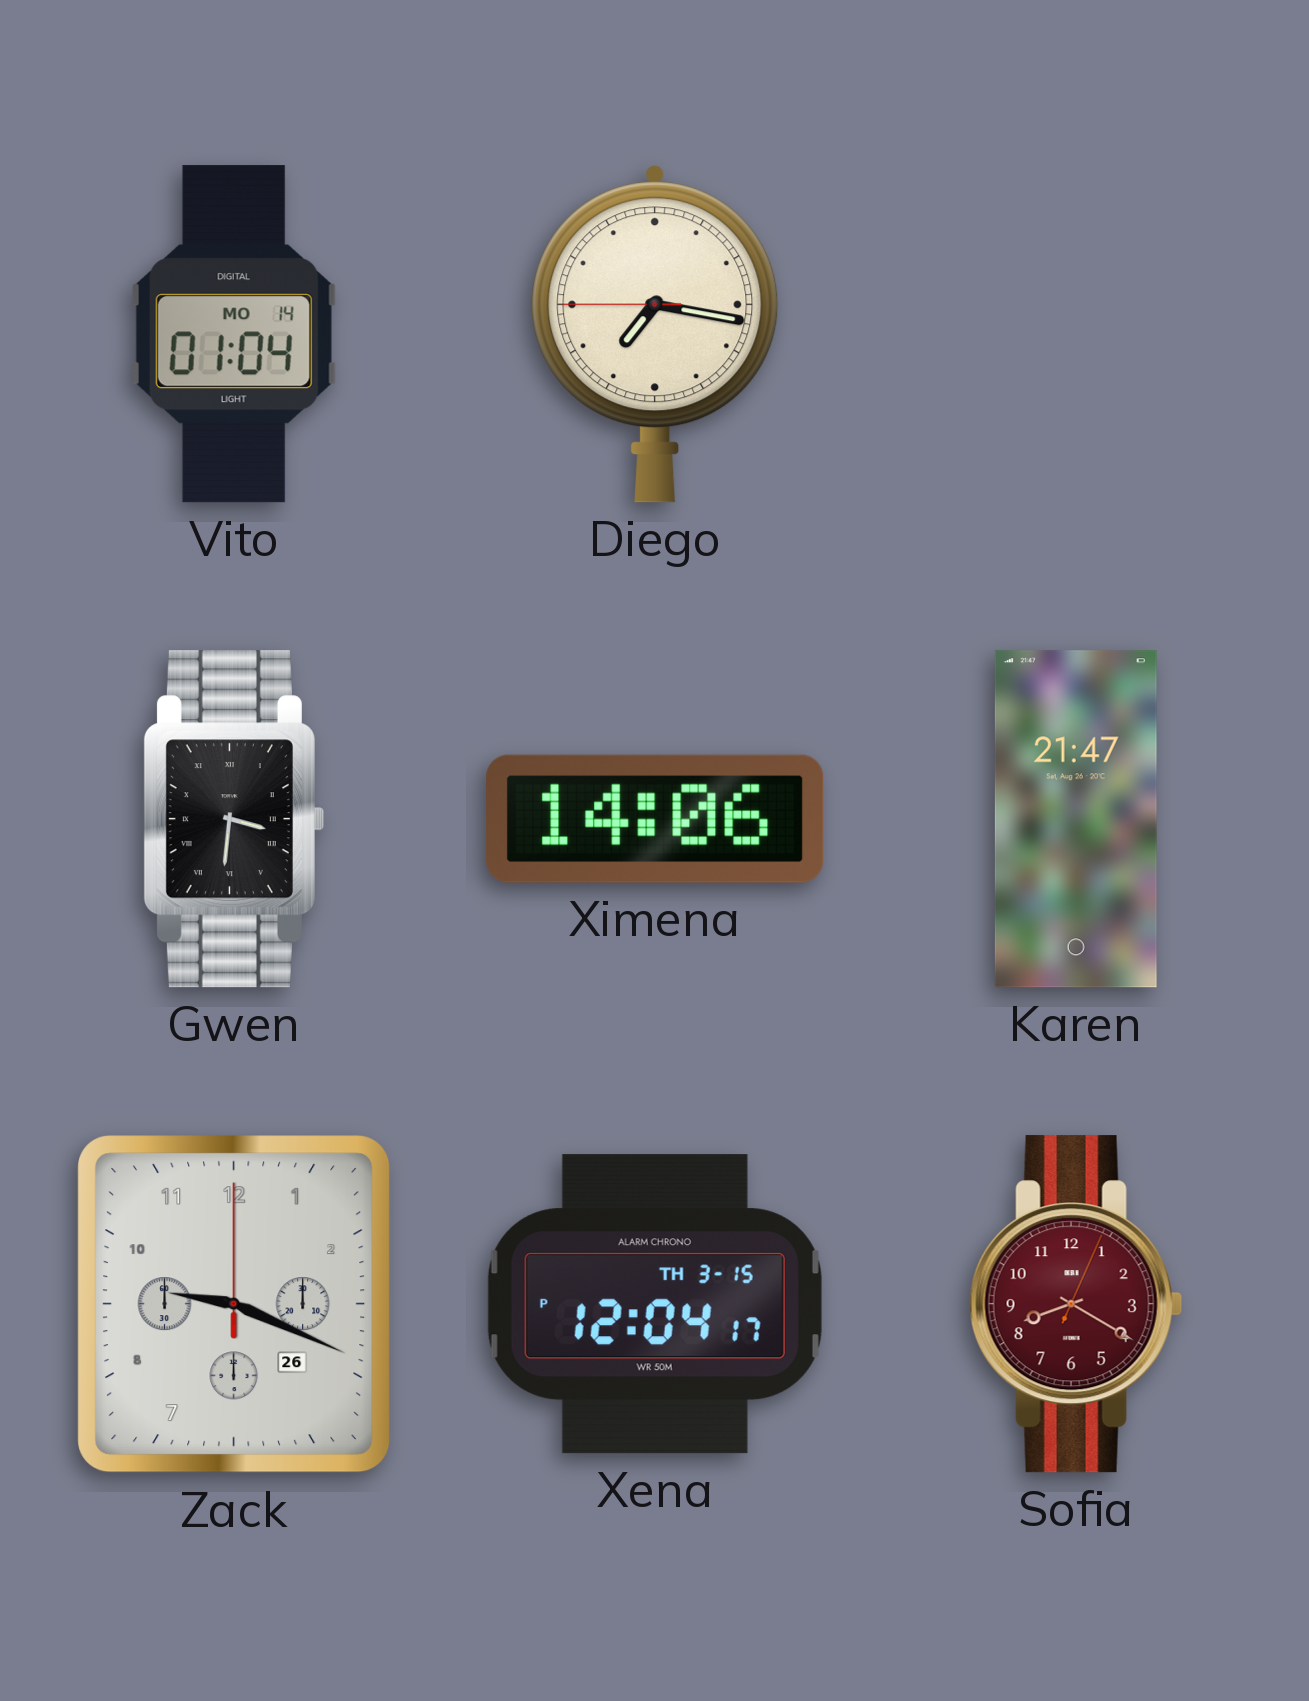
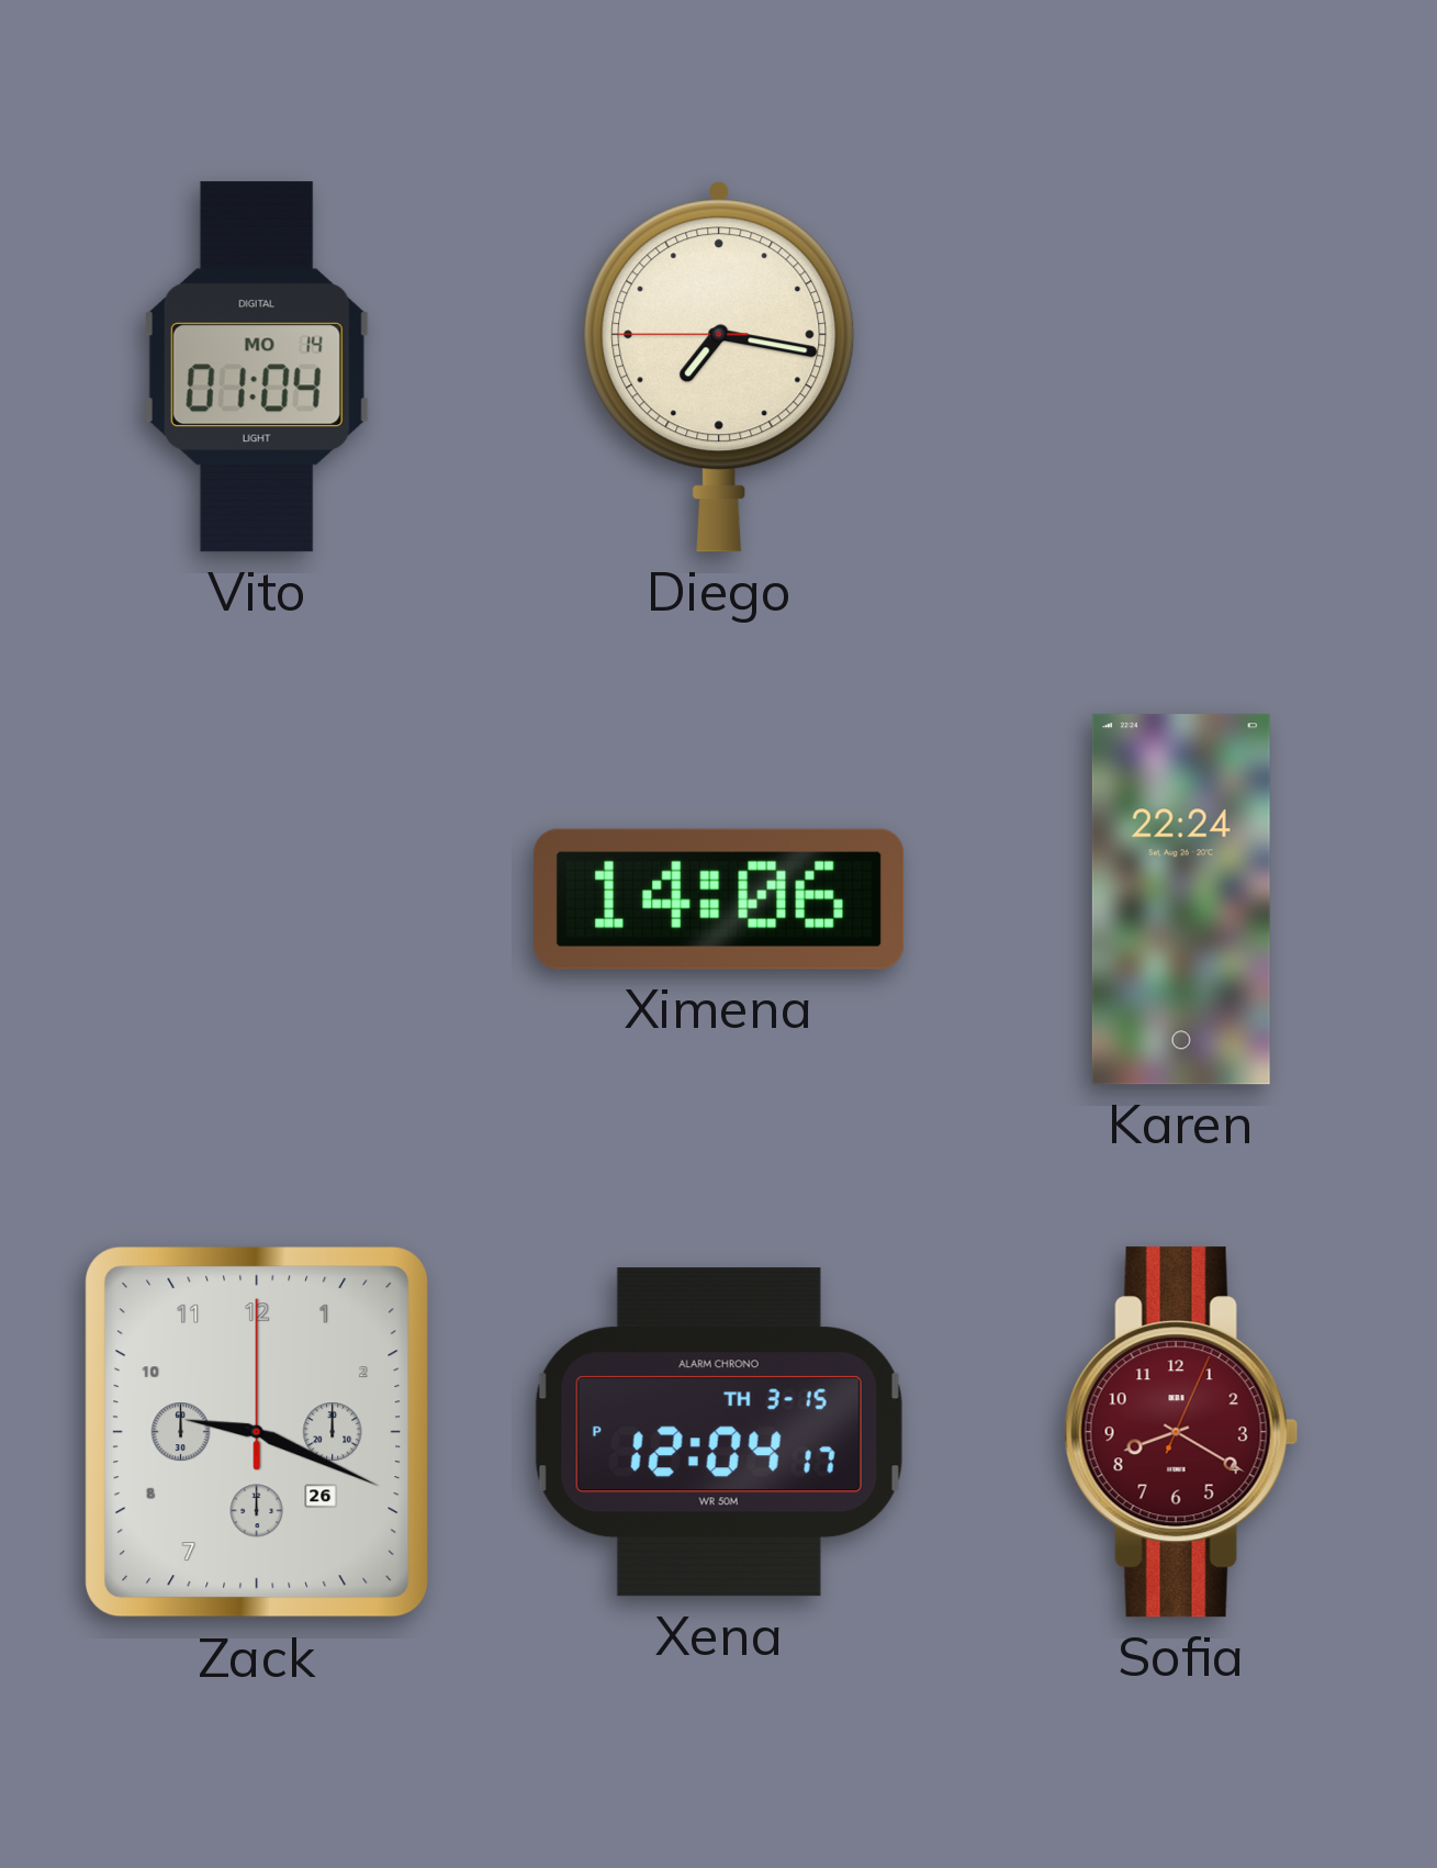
Gwen: 3:31 -> none
Karen: 21:47 -> 22:24
